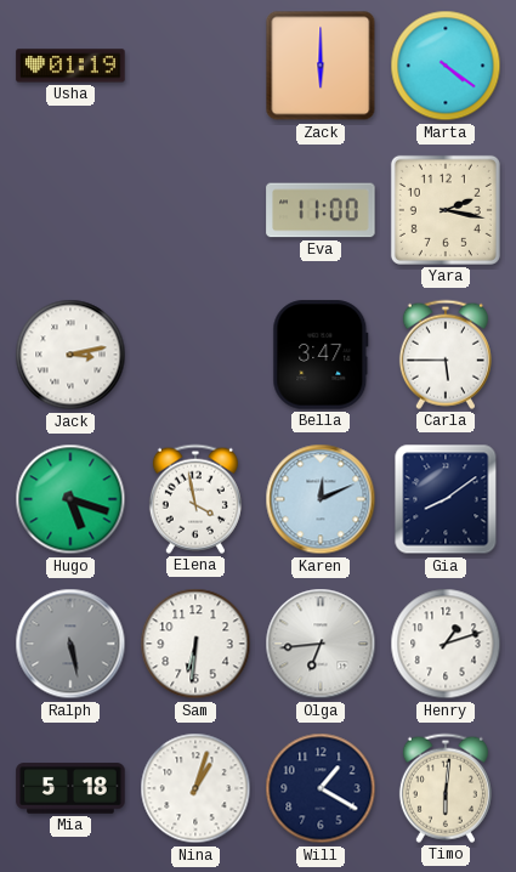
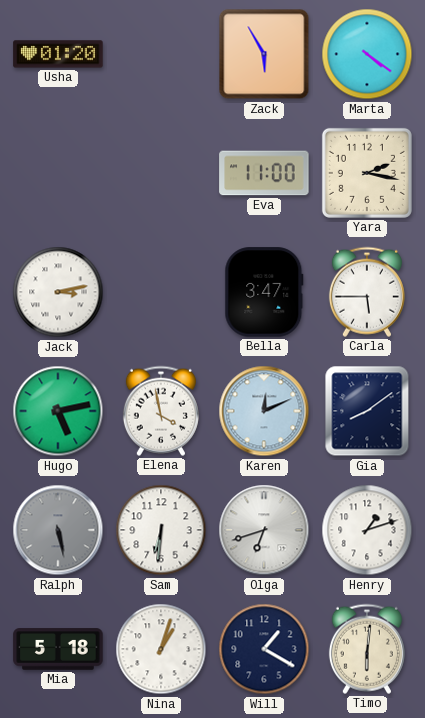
Usha: 01:19 -> 01:20
Zack: 6:00 -> 5:55
Hugo: 5:18 -> 5:13
Olga: 6:44 -> 6:42
